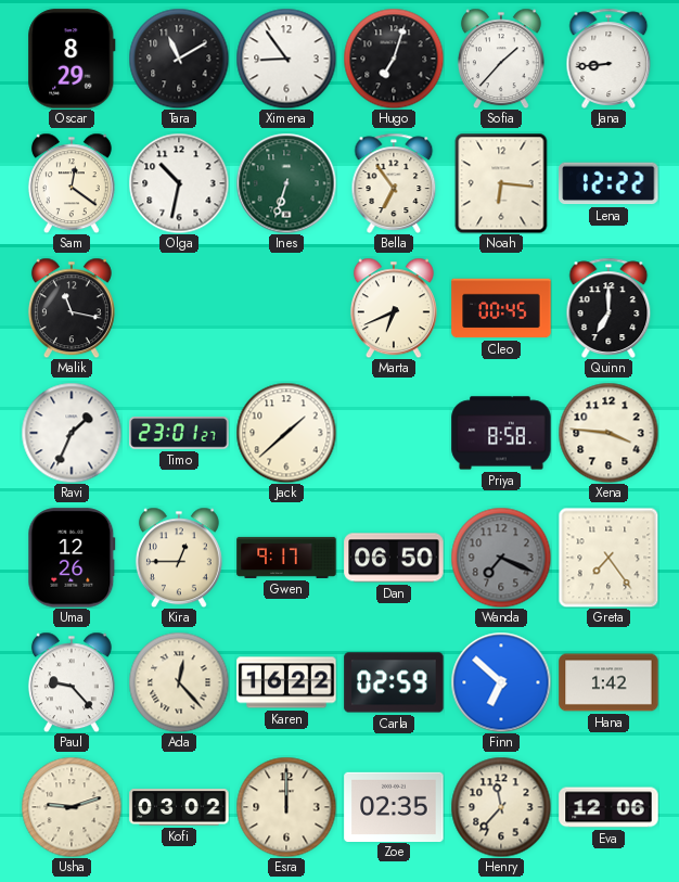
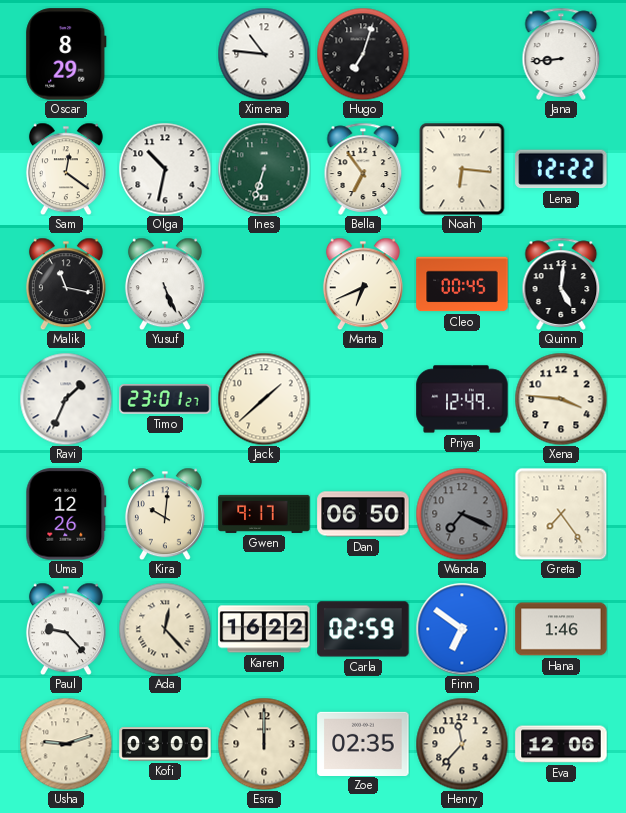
Tara: 11:10 -> none
Ximena: 8:54 -> 10:46
Sofia: 1:37 -> none
Yusuf: none -> 5:26
Quinn: 7:00 -> 5:01
Priya: 8:58 -> 12:49
Kira: 12:45 -> 10:01
Finn: 6:52 -> 6:51
Hana: 1:42 -> 1:46
Kofi: 03:02 -> 03:00
